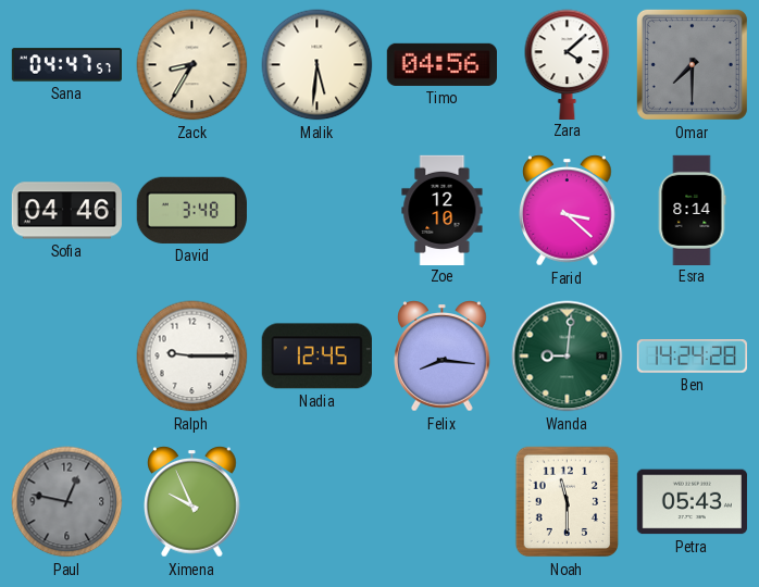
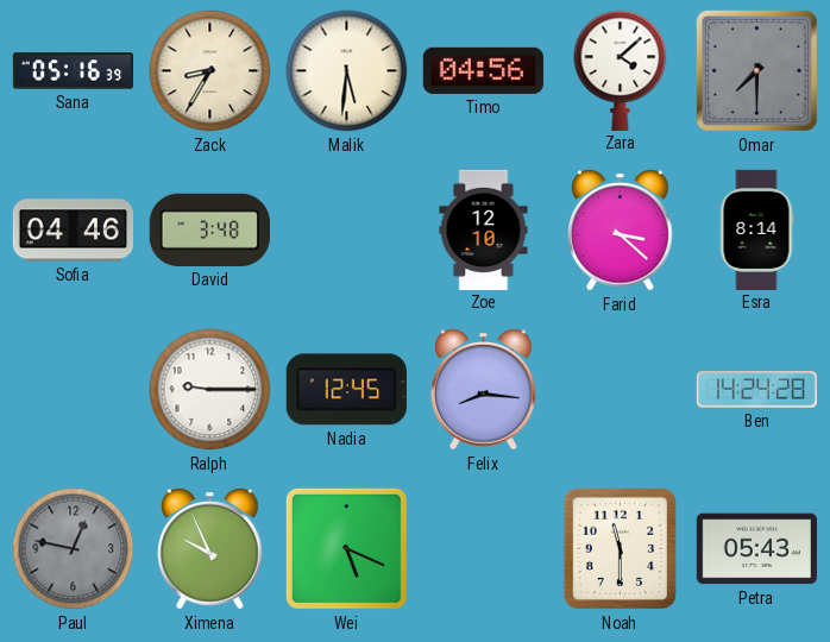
Sana: 04:47 -> 05:16
Wanda: 9:01 -> none
Wei: none -> 5:19
